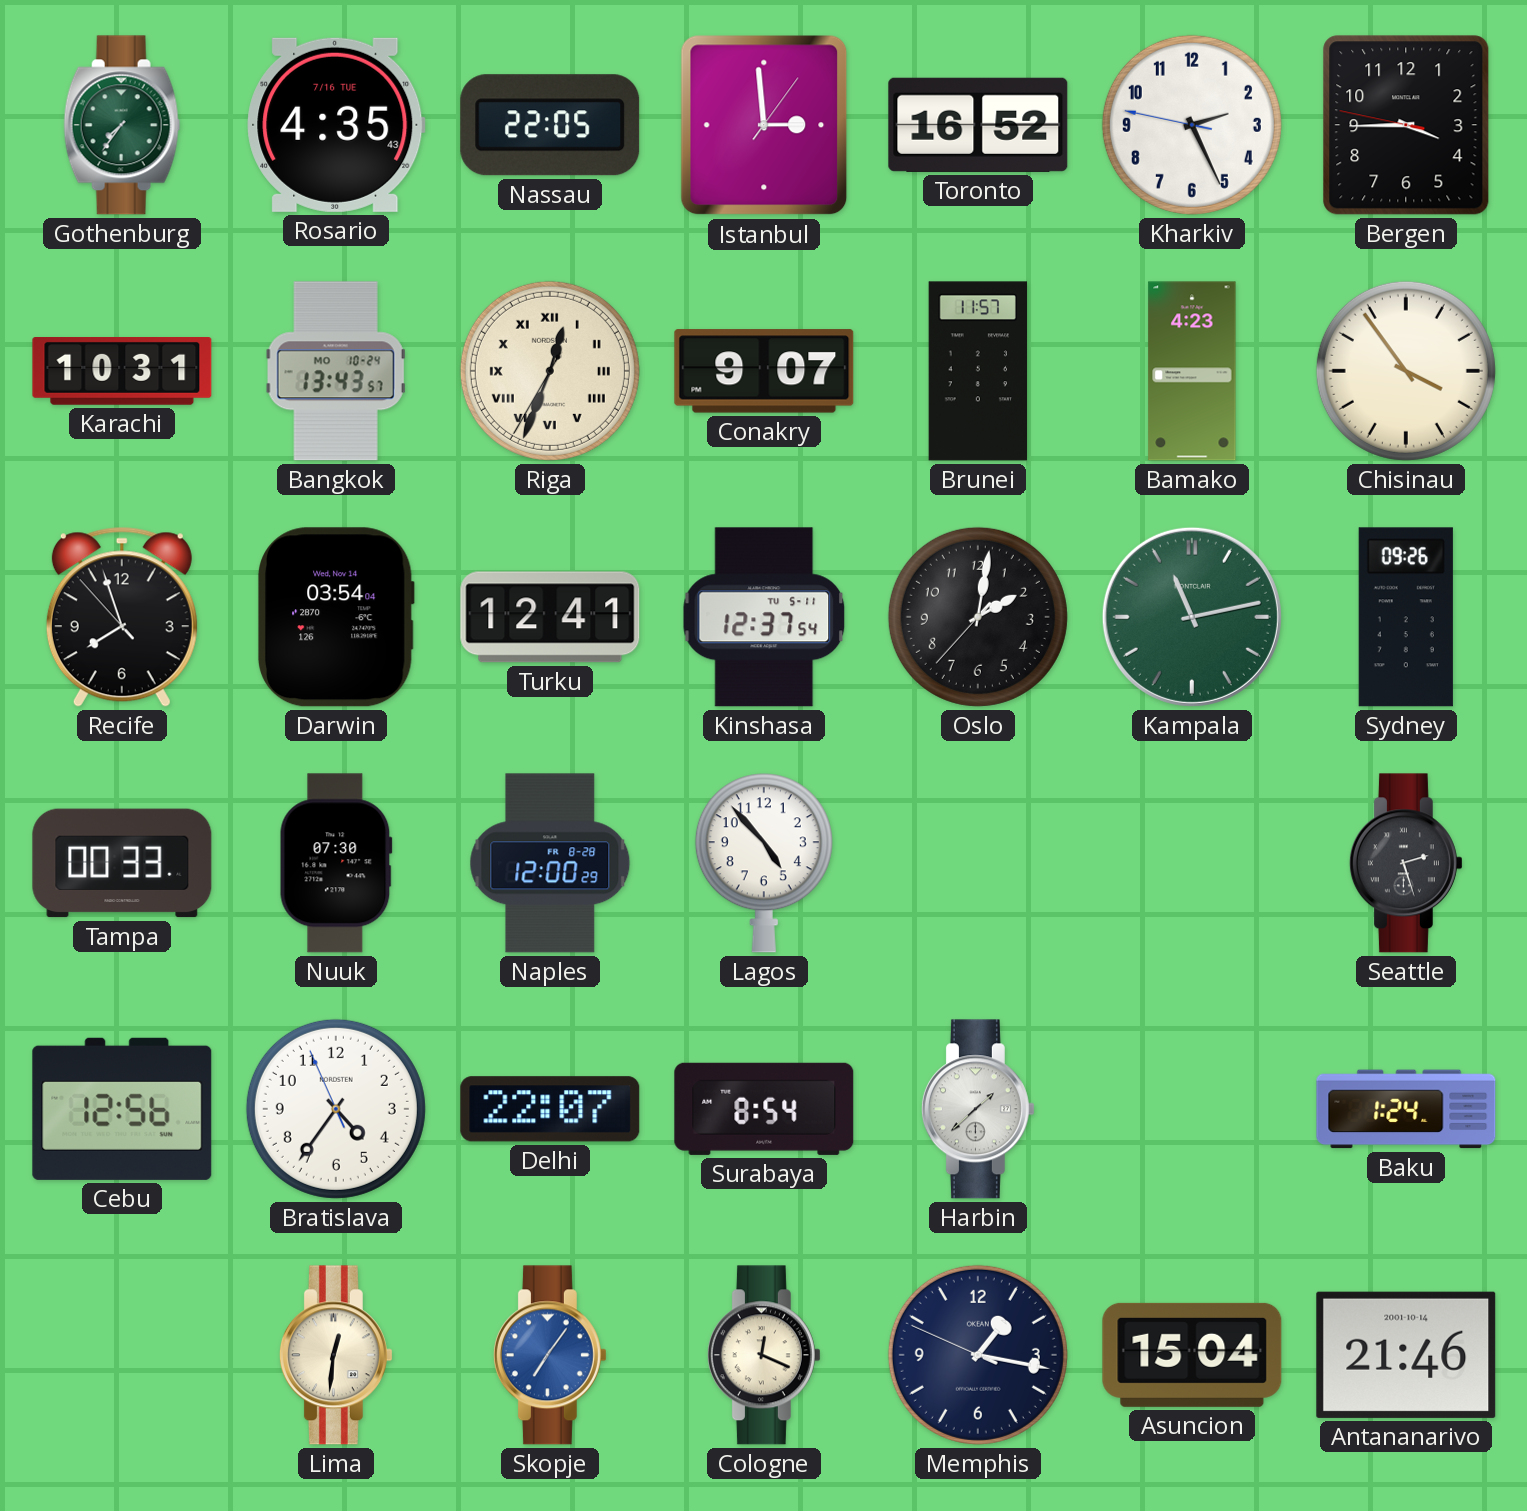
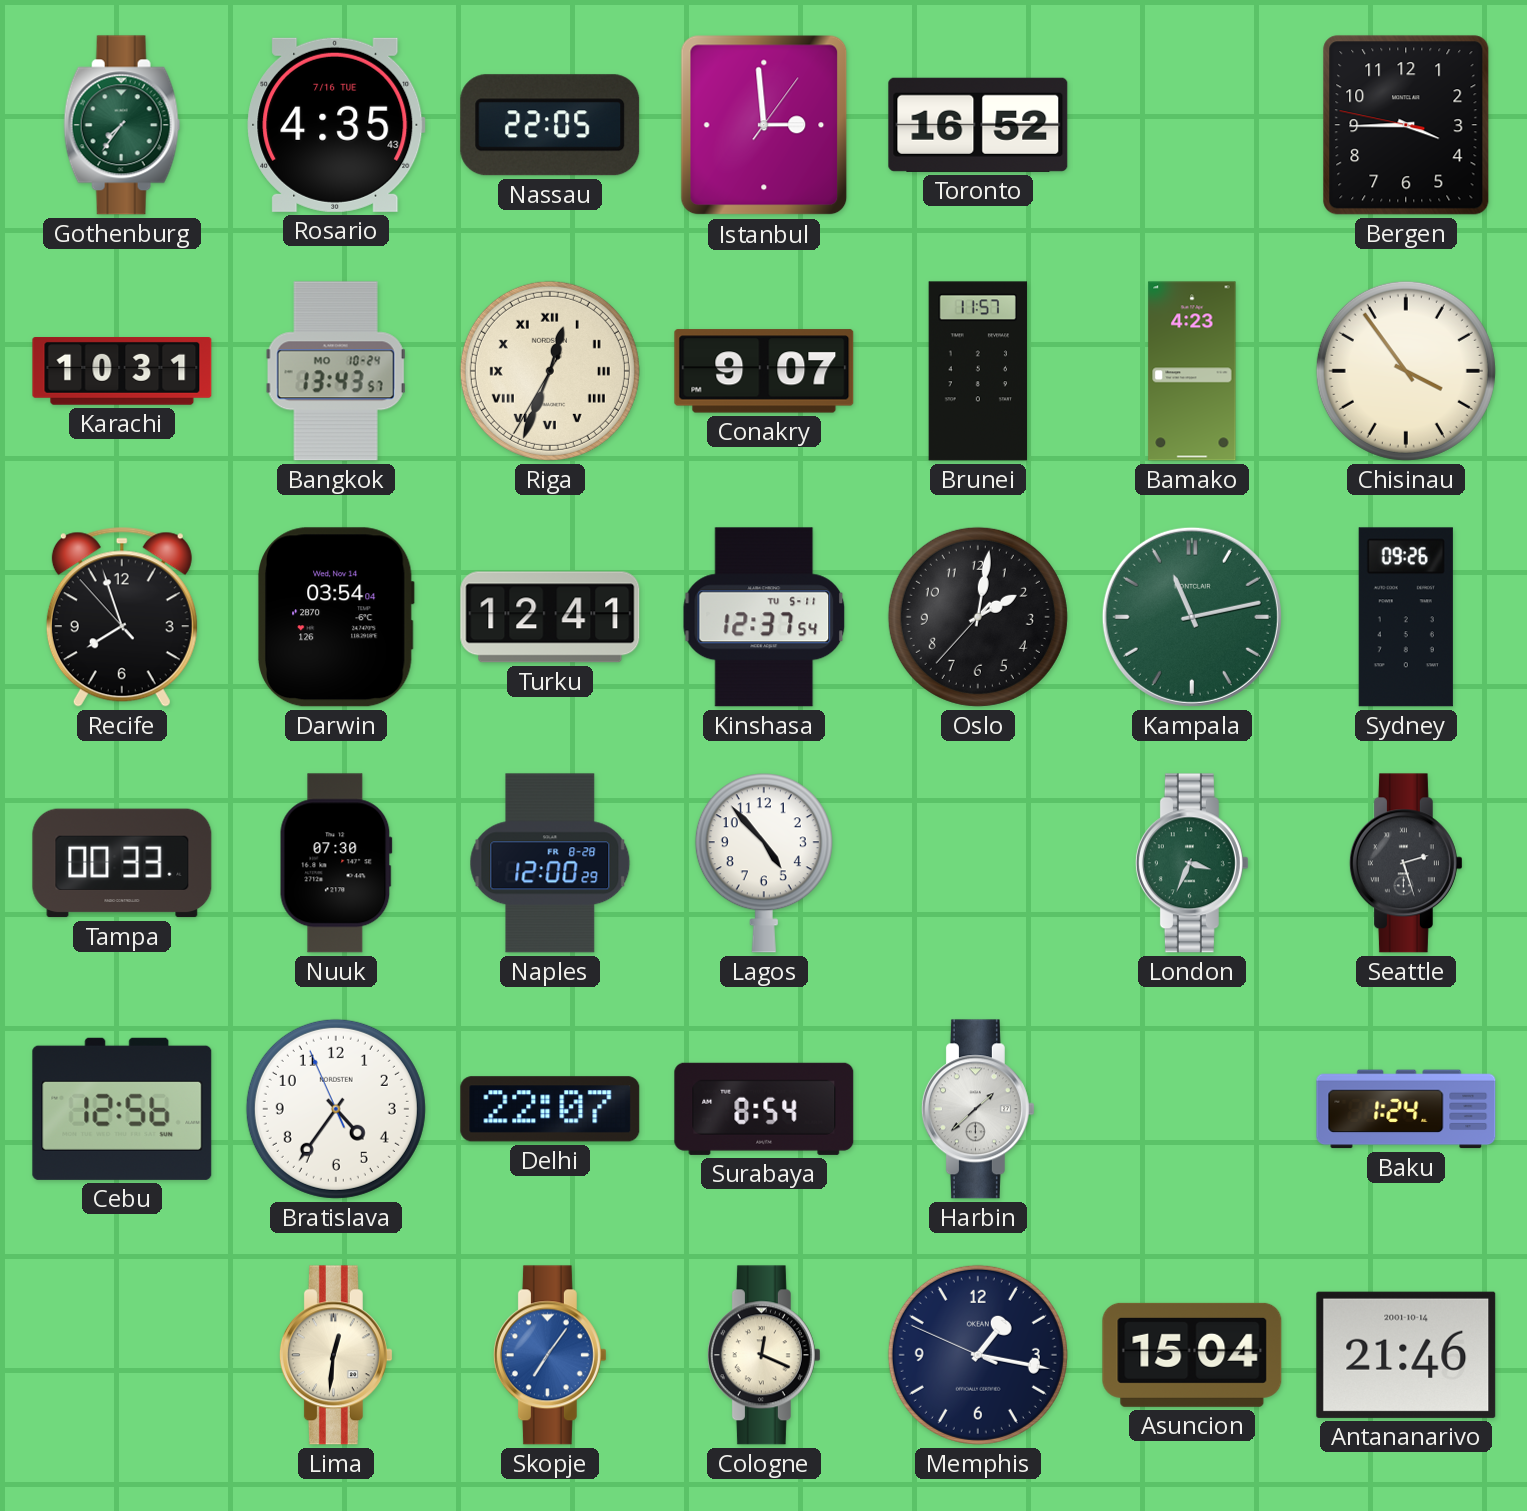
Kharkiv: 2:25 -> none
London: none -> 3:34
